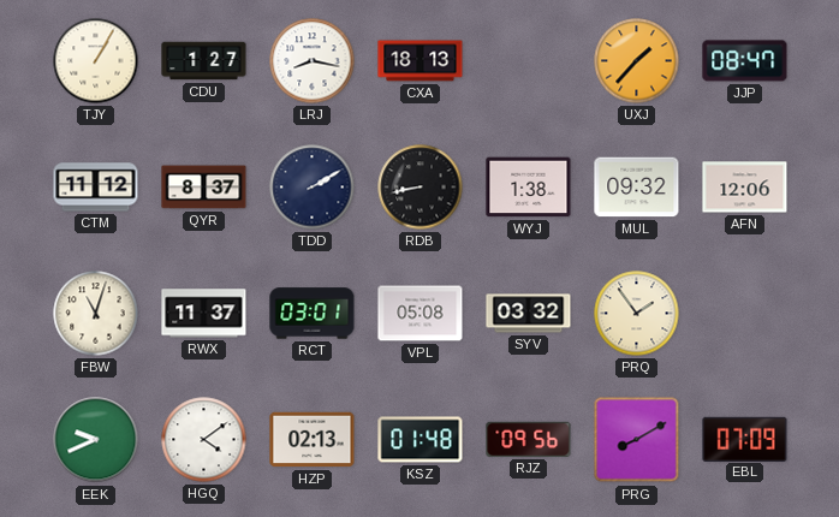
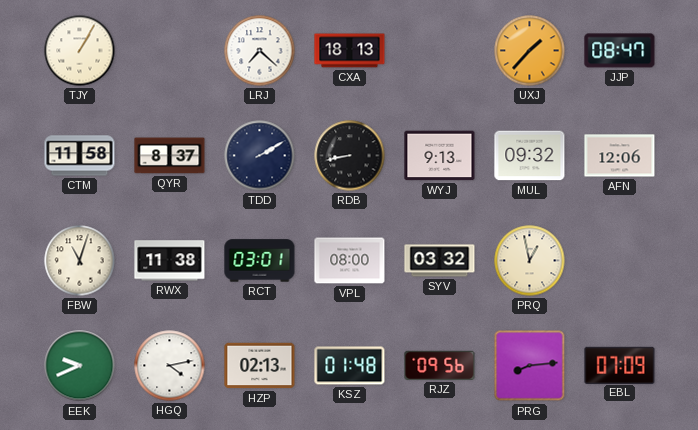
CDU: 1:27 -> none
LRJ: 8:17 -> 7:22
CTM: 11:12 -> 11:58
WYJ: 1:38 -> 9:13
RWX: 11:37 -> 11:38
VPL: 05:08 -> 08:00
PRQ: 1:54 -> 12:58
HGQ: 4:09 -> 4:13
PRG: 8:10 -> 8:14
